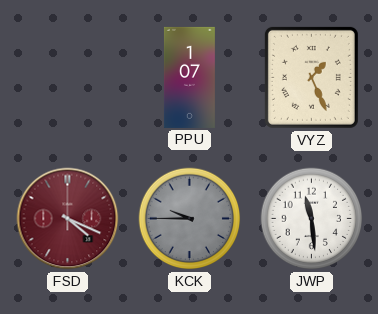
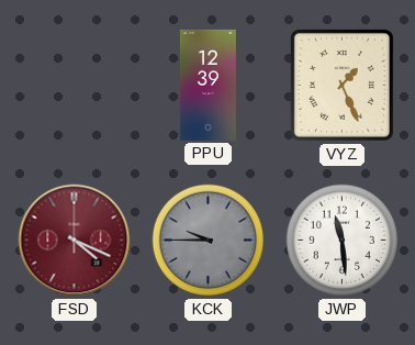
PPU: 1:07 -> 12:39
